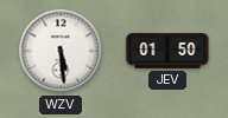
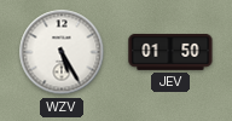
WZV: 5:29 -> 5:25
